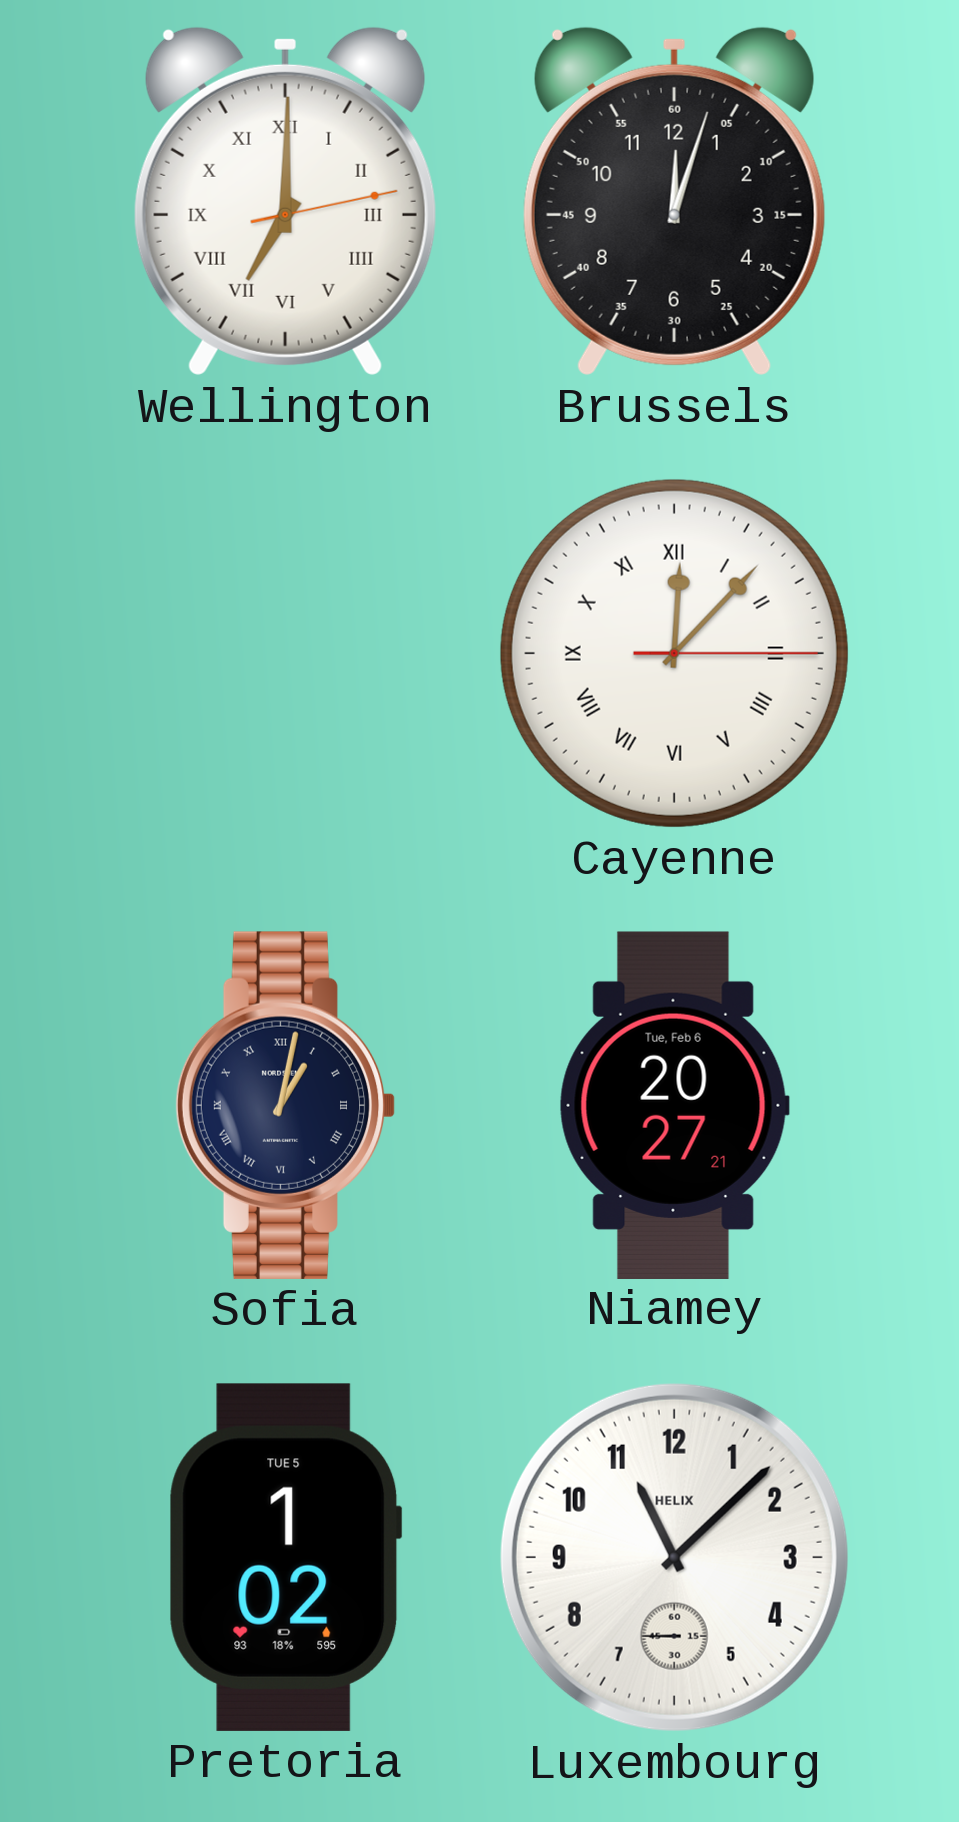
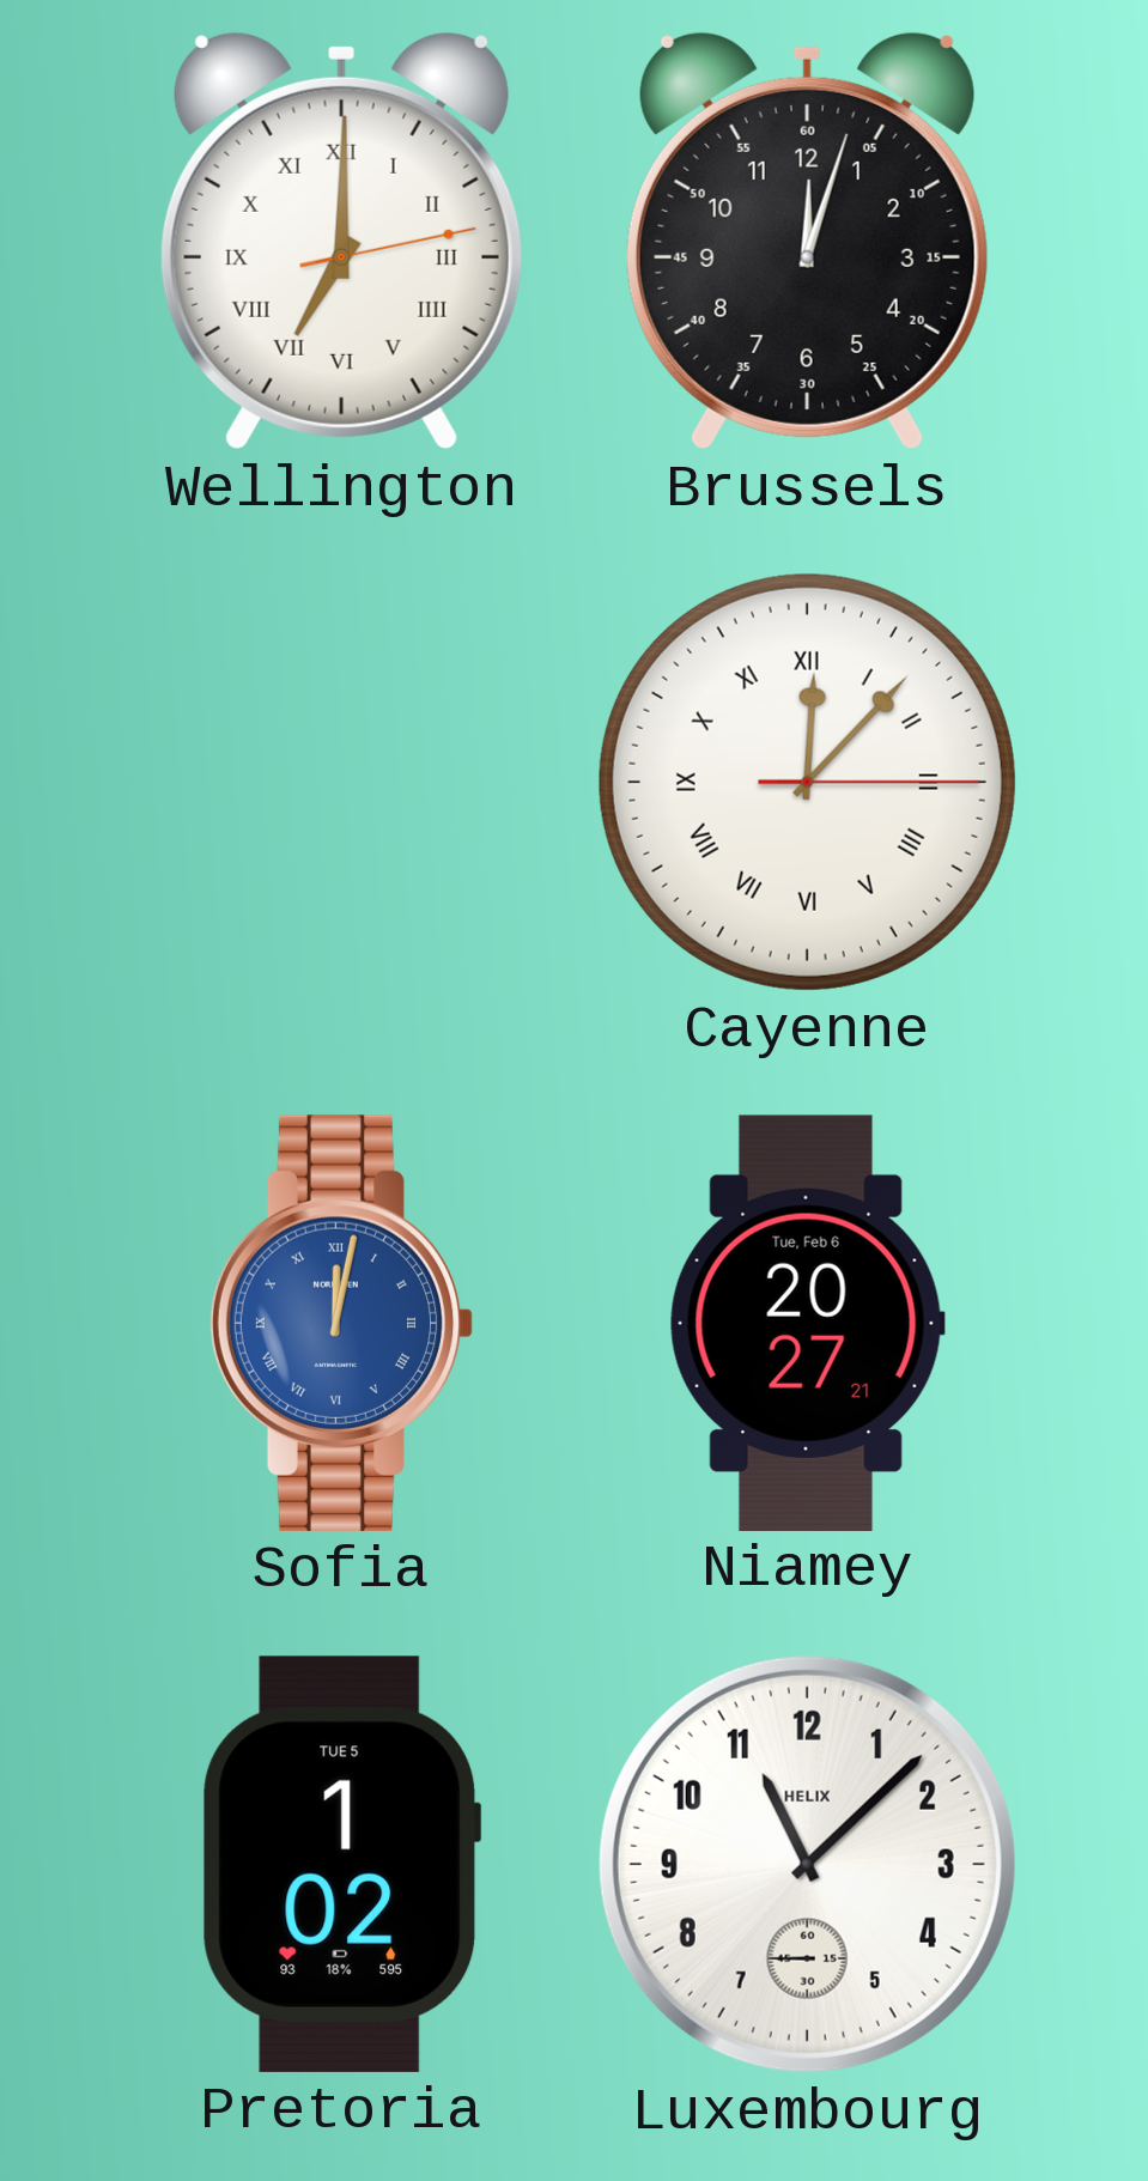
Sofia: 1:02 -> 12:02
Sofia dial: navy -> blue
